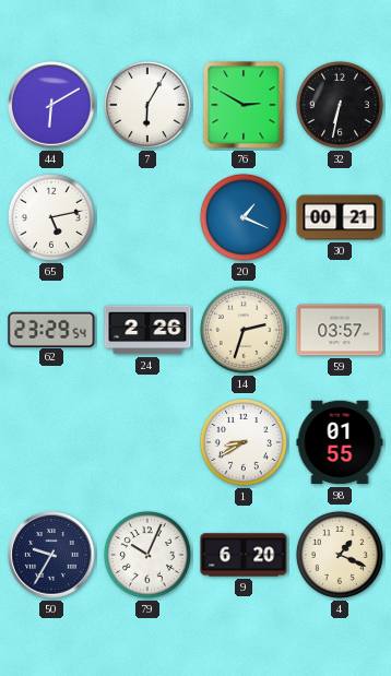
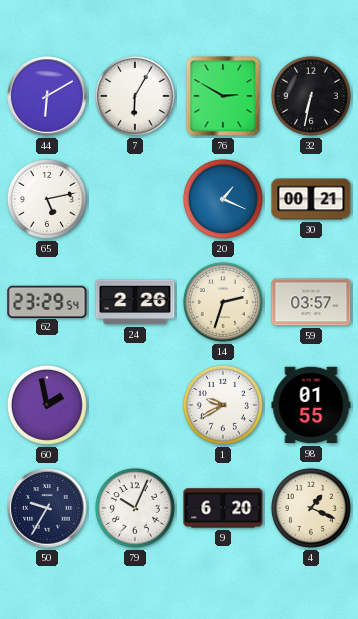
60: none -> 1:58
1: 8:40 -> 9:40
